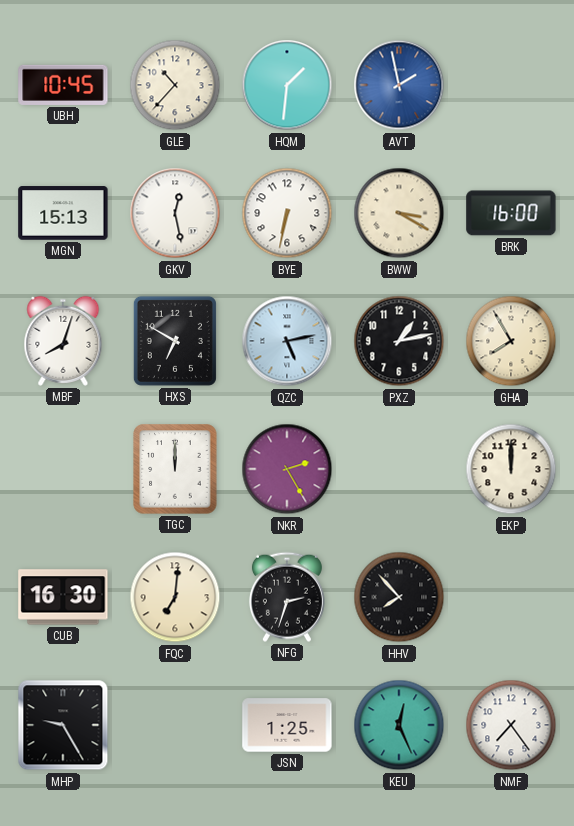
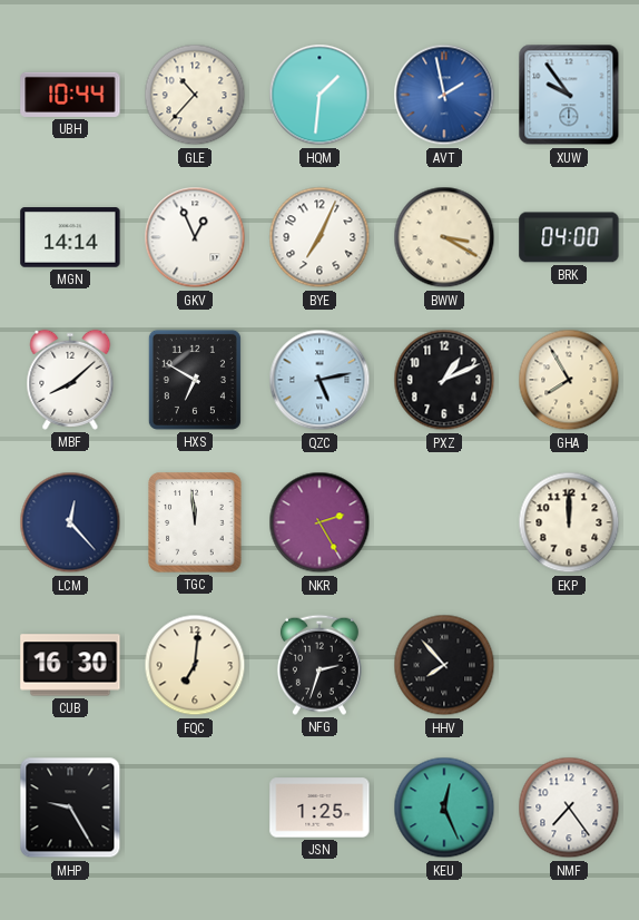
UBH: 10:45 -> 10:44
XUW: none -> 9:54
MGN: 15:13 -> 14:14
GKV: 12:28 -> 12:56
BYE: 6:32 -> 7:04
BRK: 16:00 -> 04:00
MBF: 8:03 -> 8:08
PXZ: 1:13 -> 1:11
LCM: none -> 12:23
TGC: 12:00 -> 11:59
